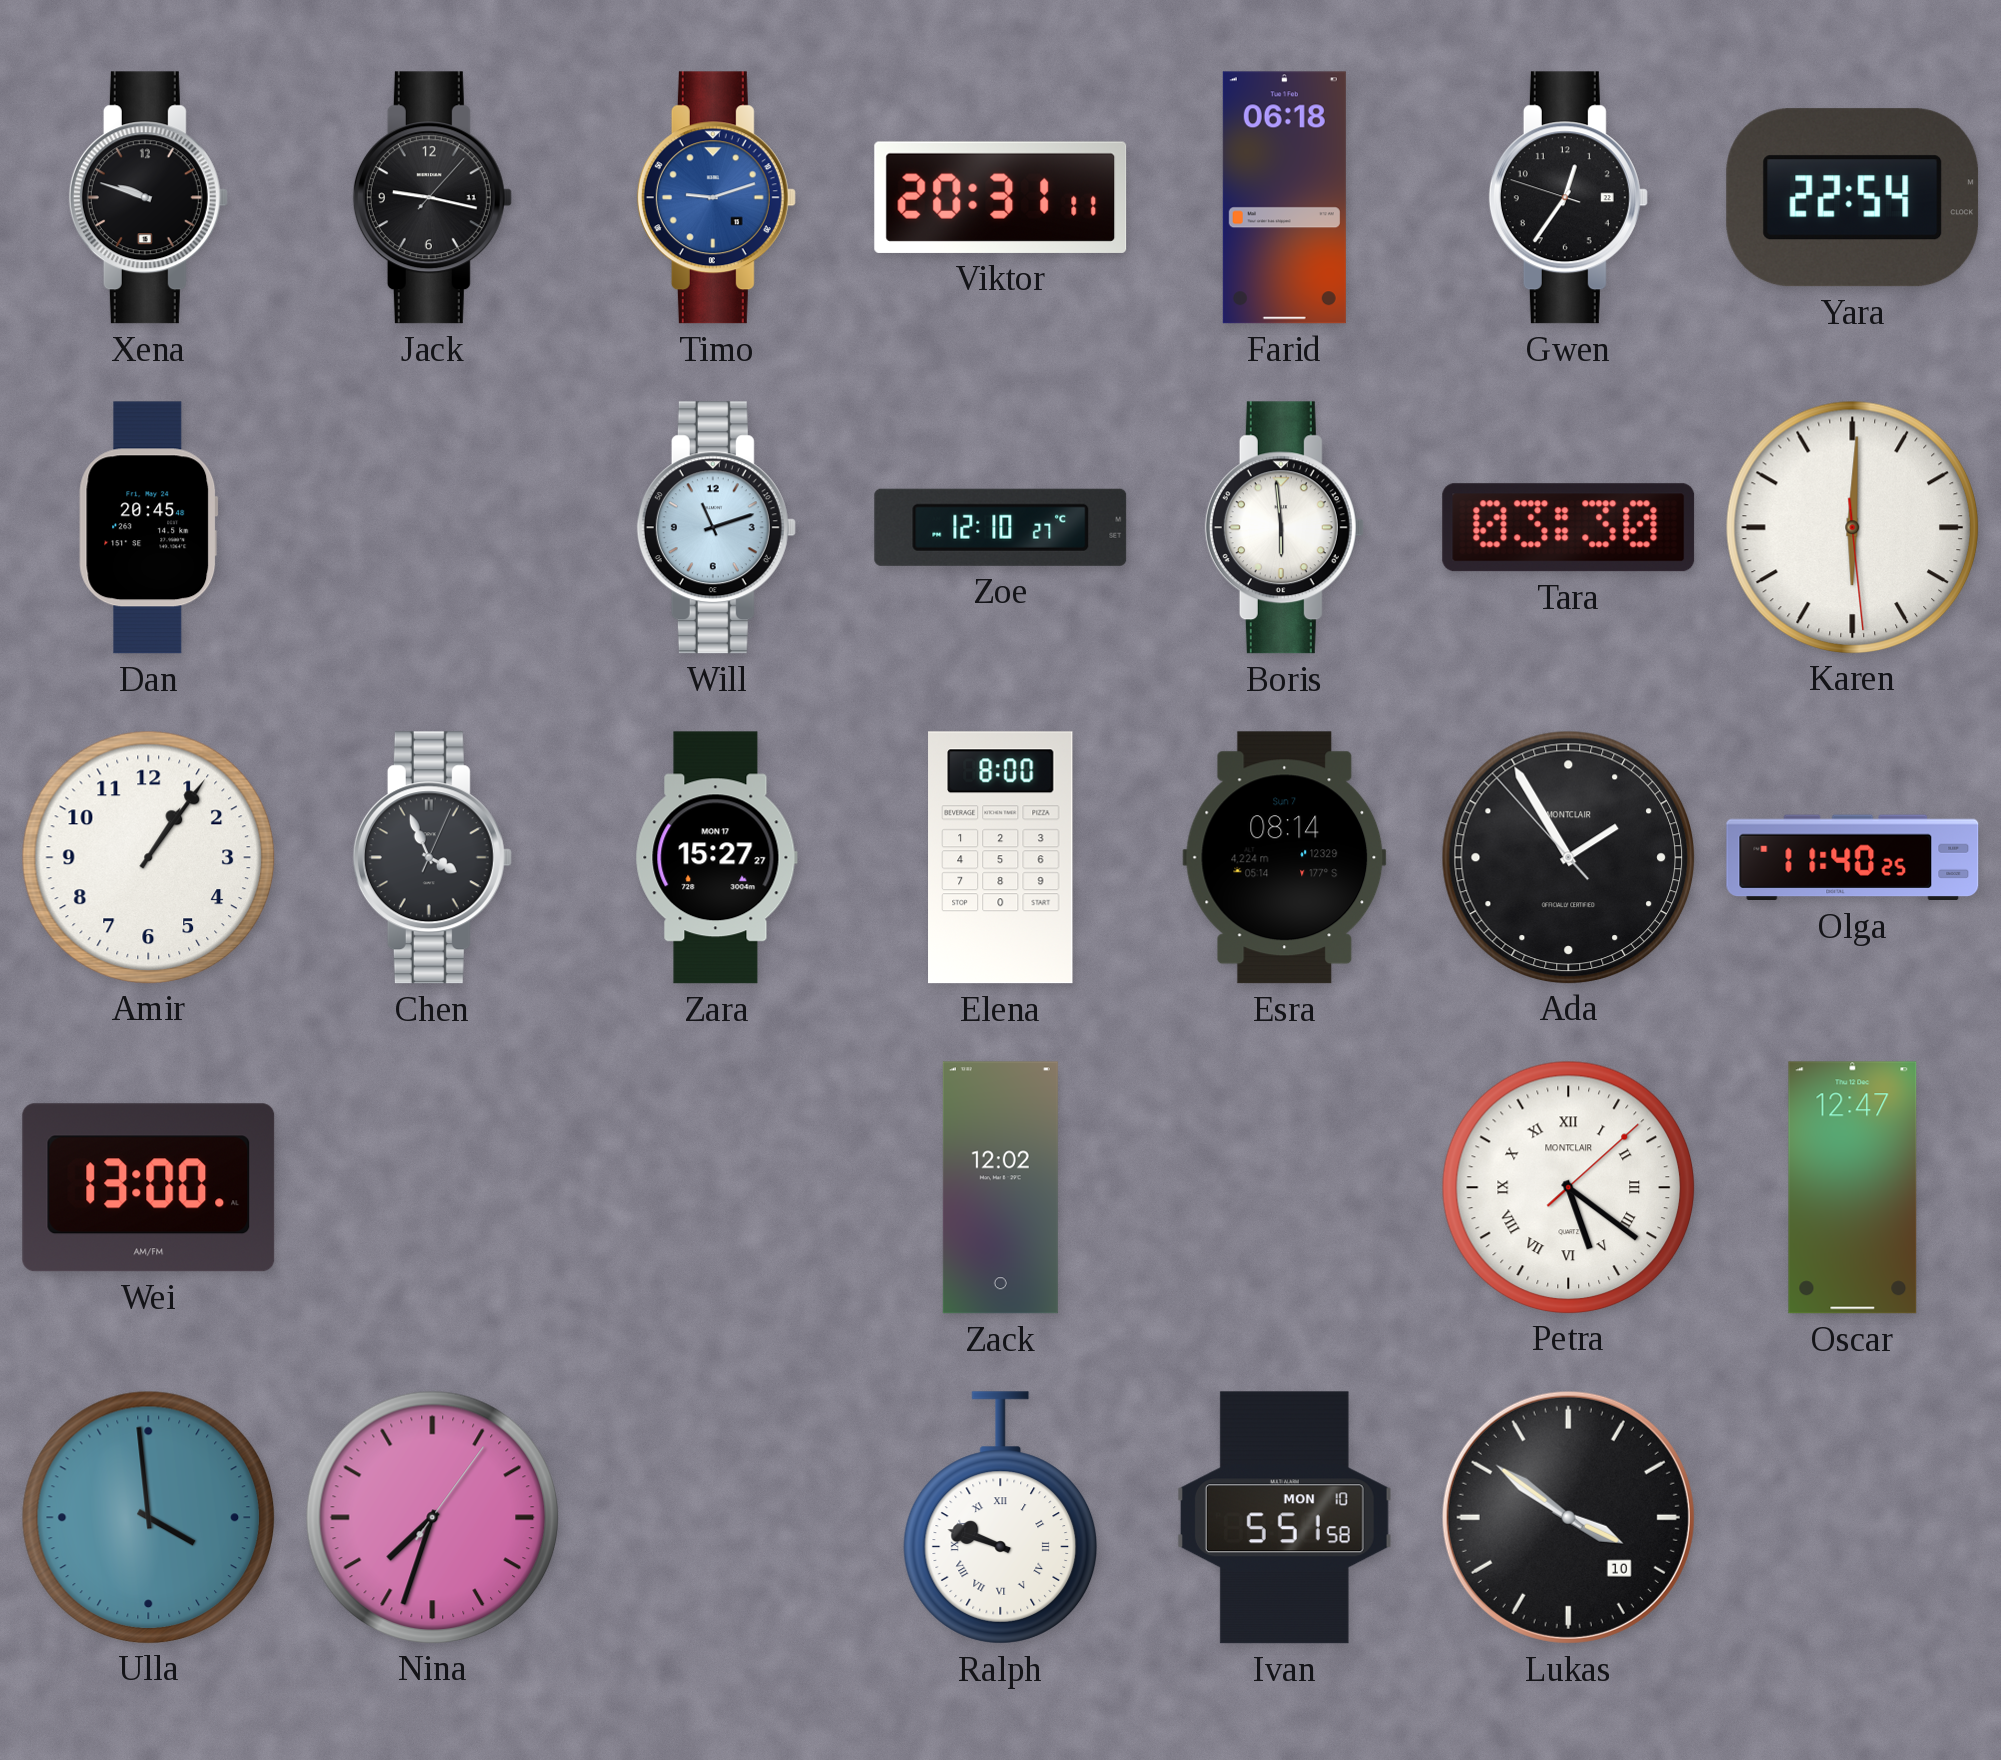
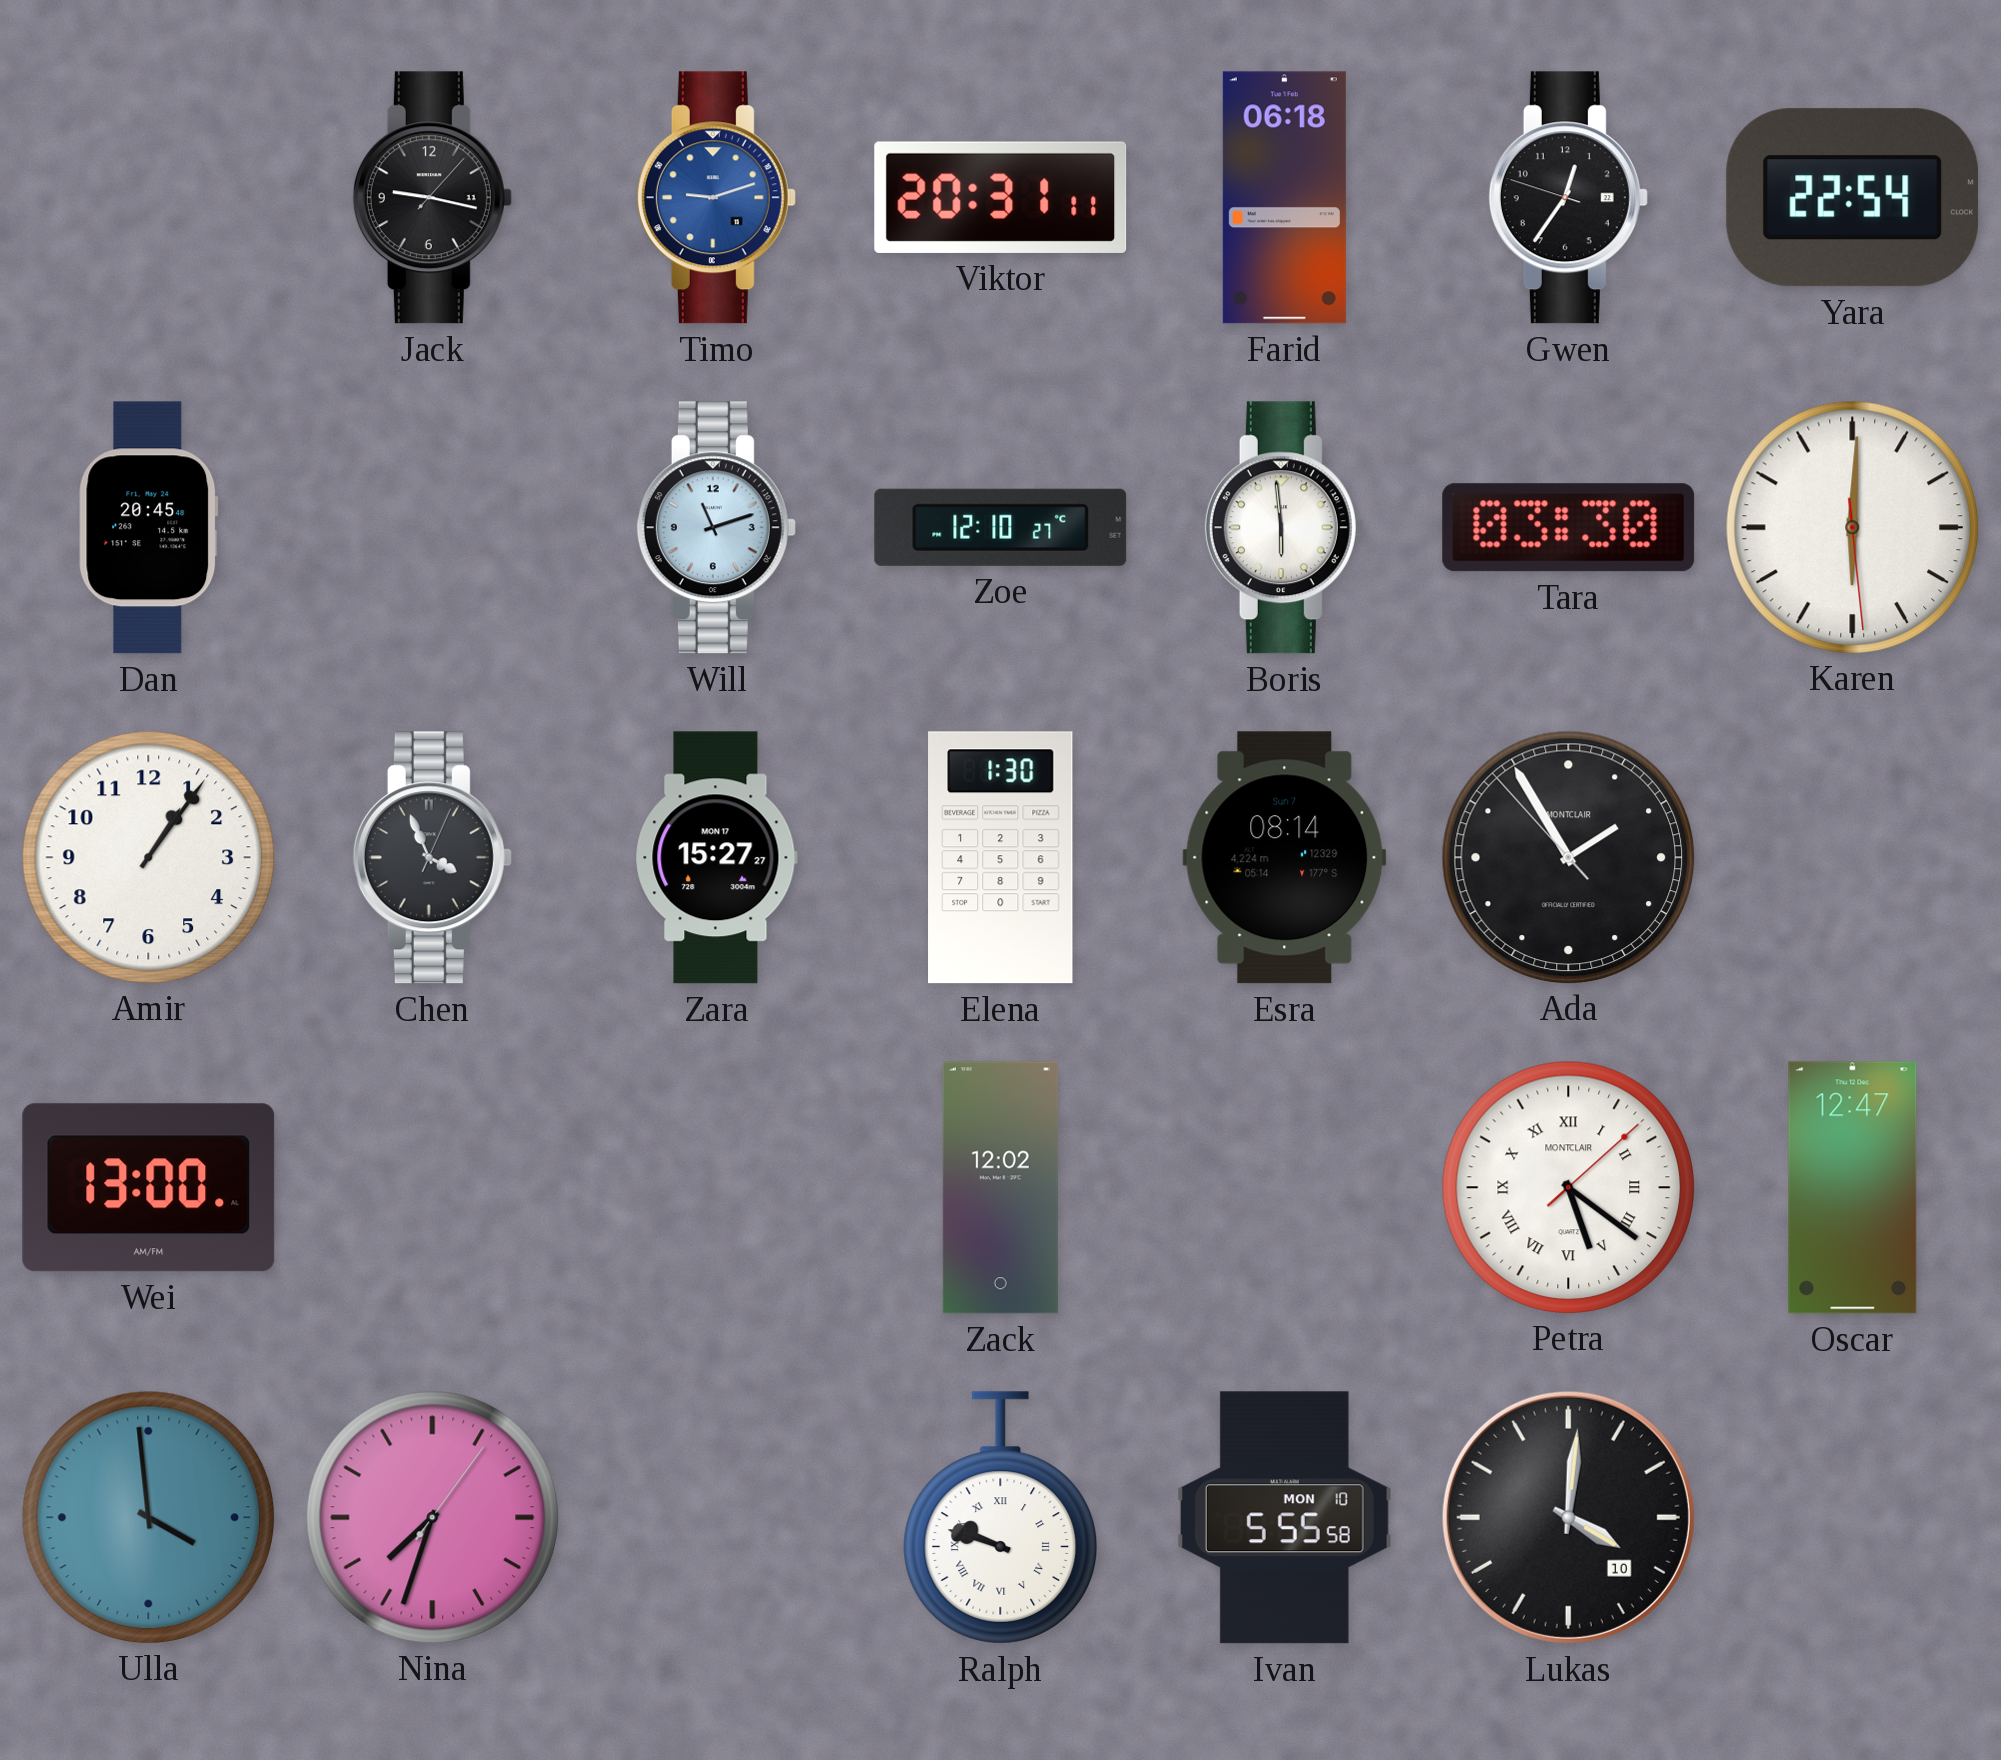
Xena: 9:48 -> none
Elena: 8:00 -> 1:30
Olga: 11:40 -> none
Ivan: 5:51 -> 5:55
Lukas: 3:51 -> 4:01
